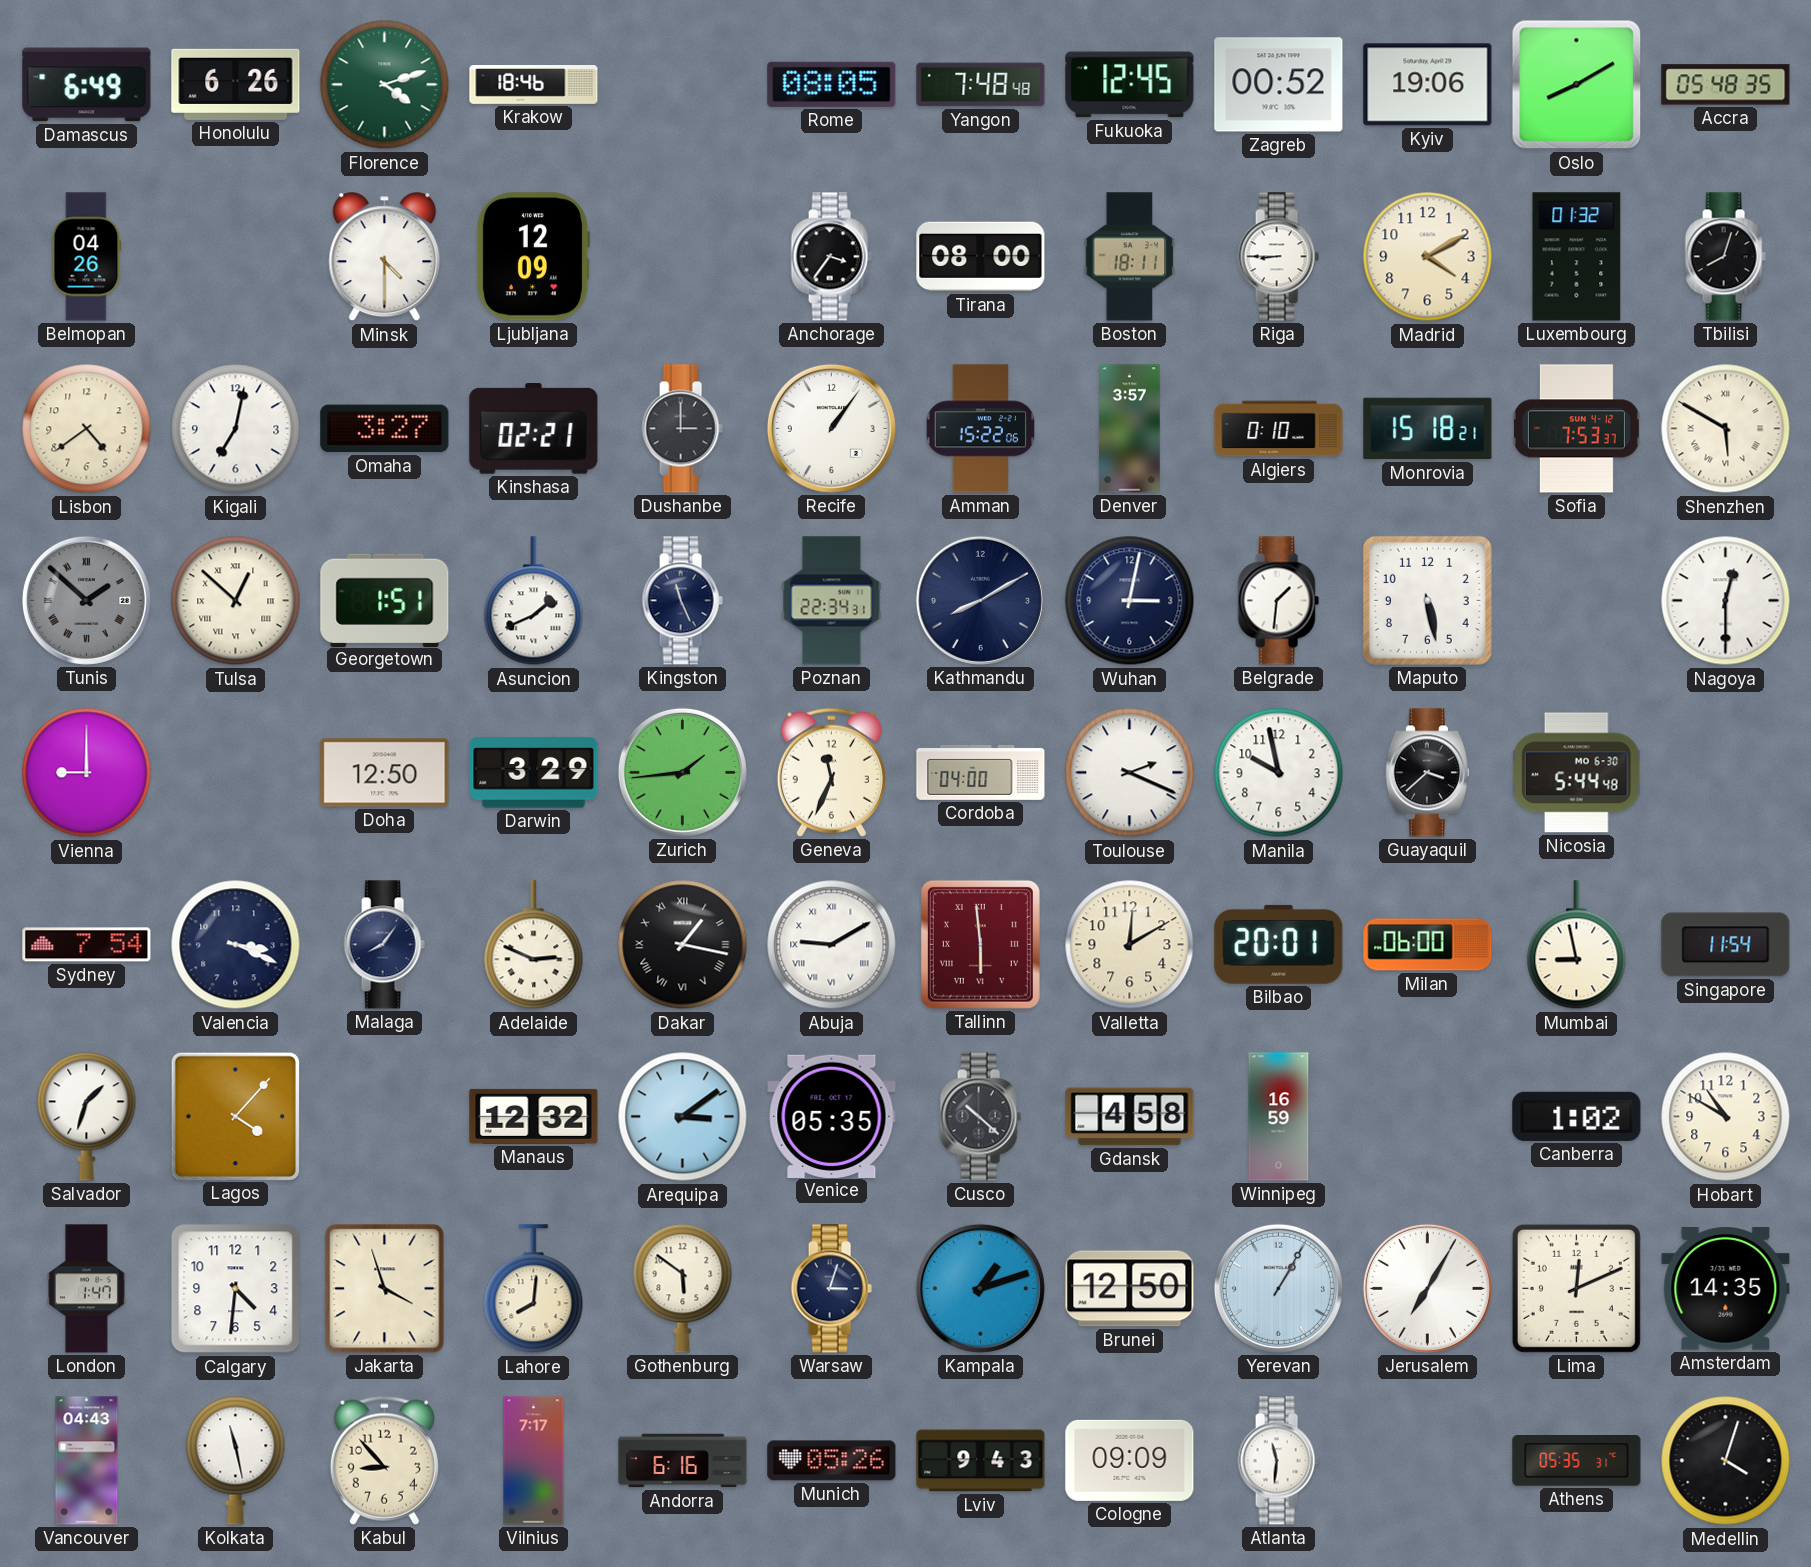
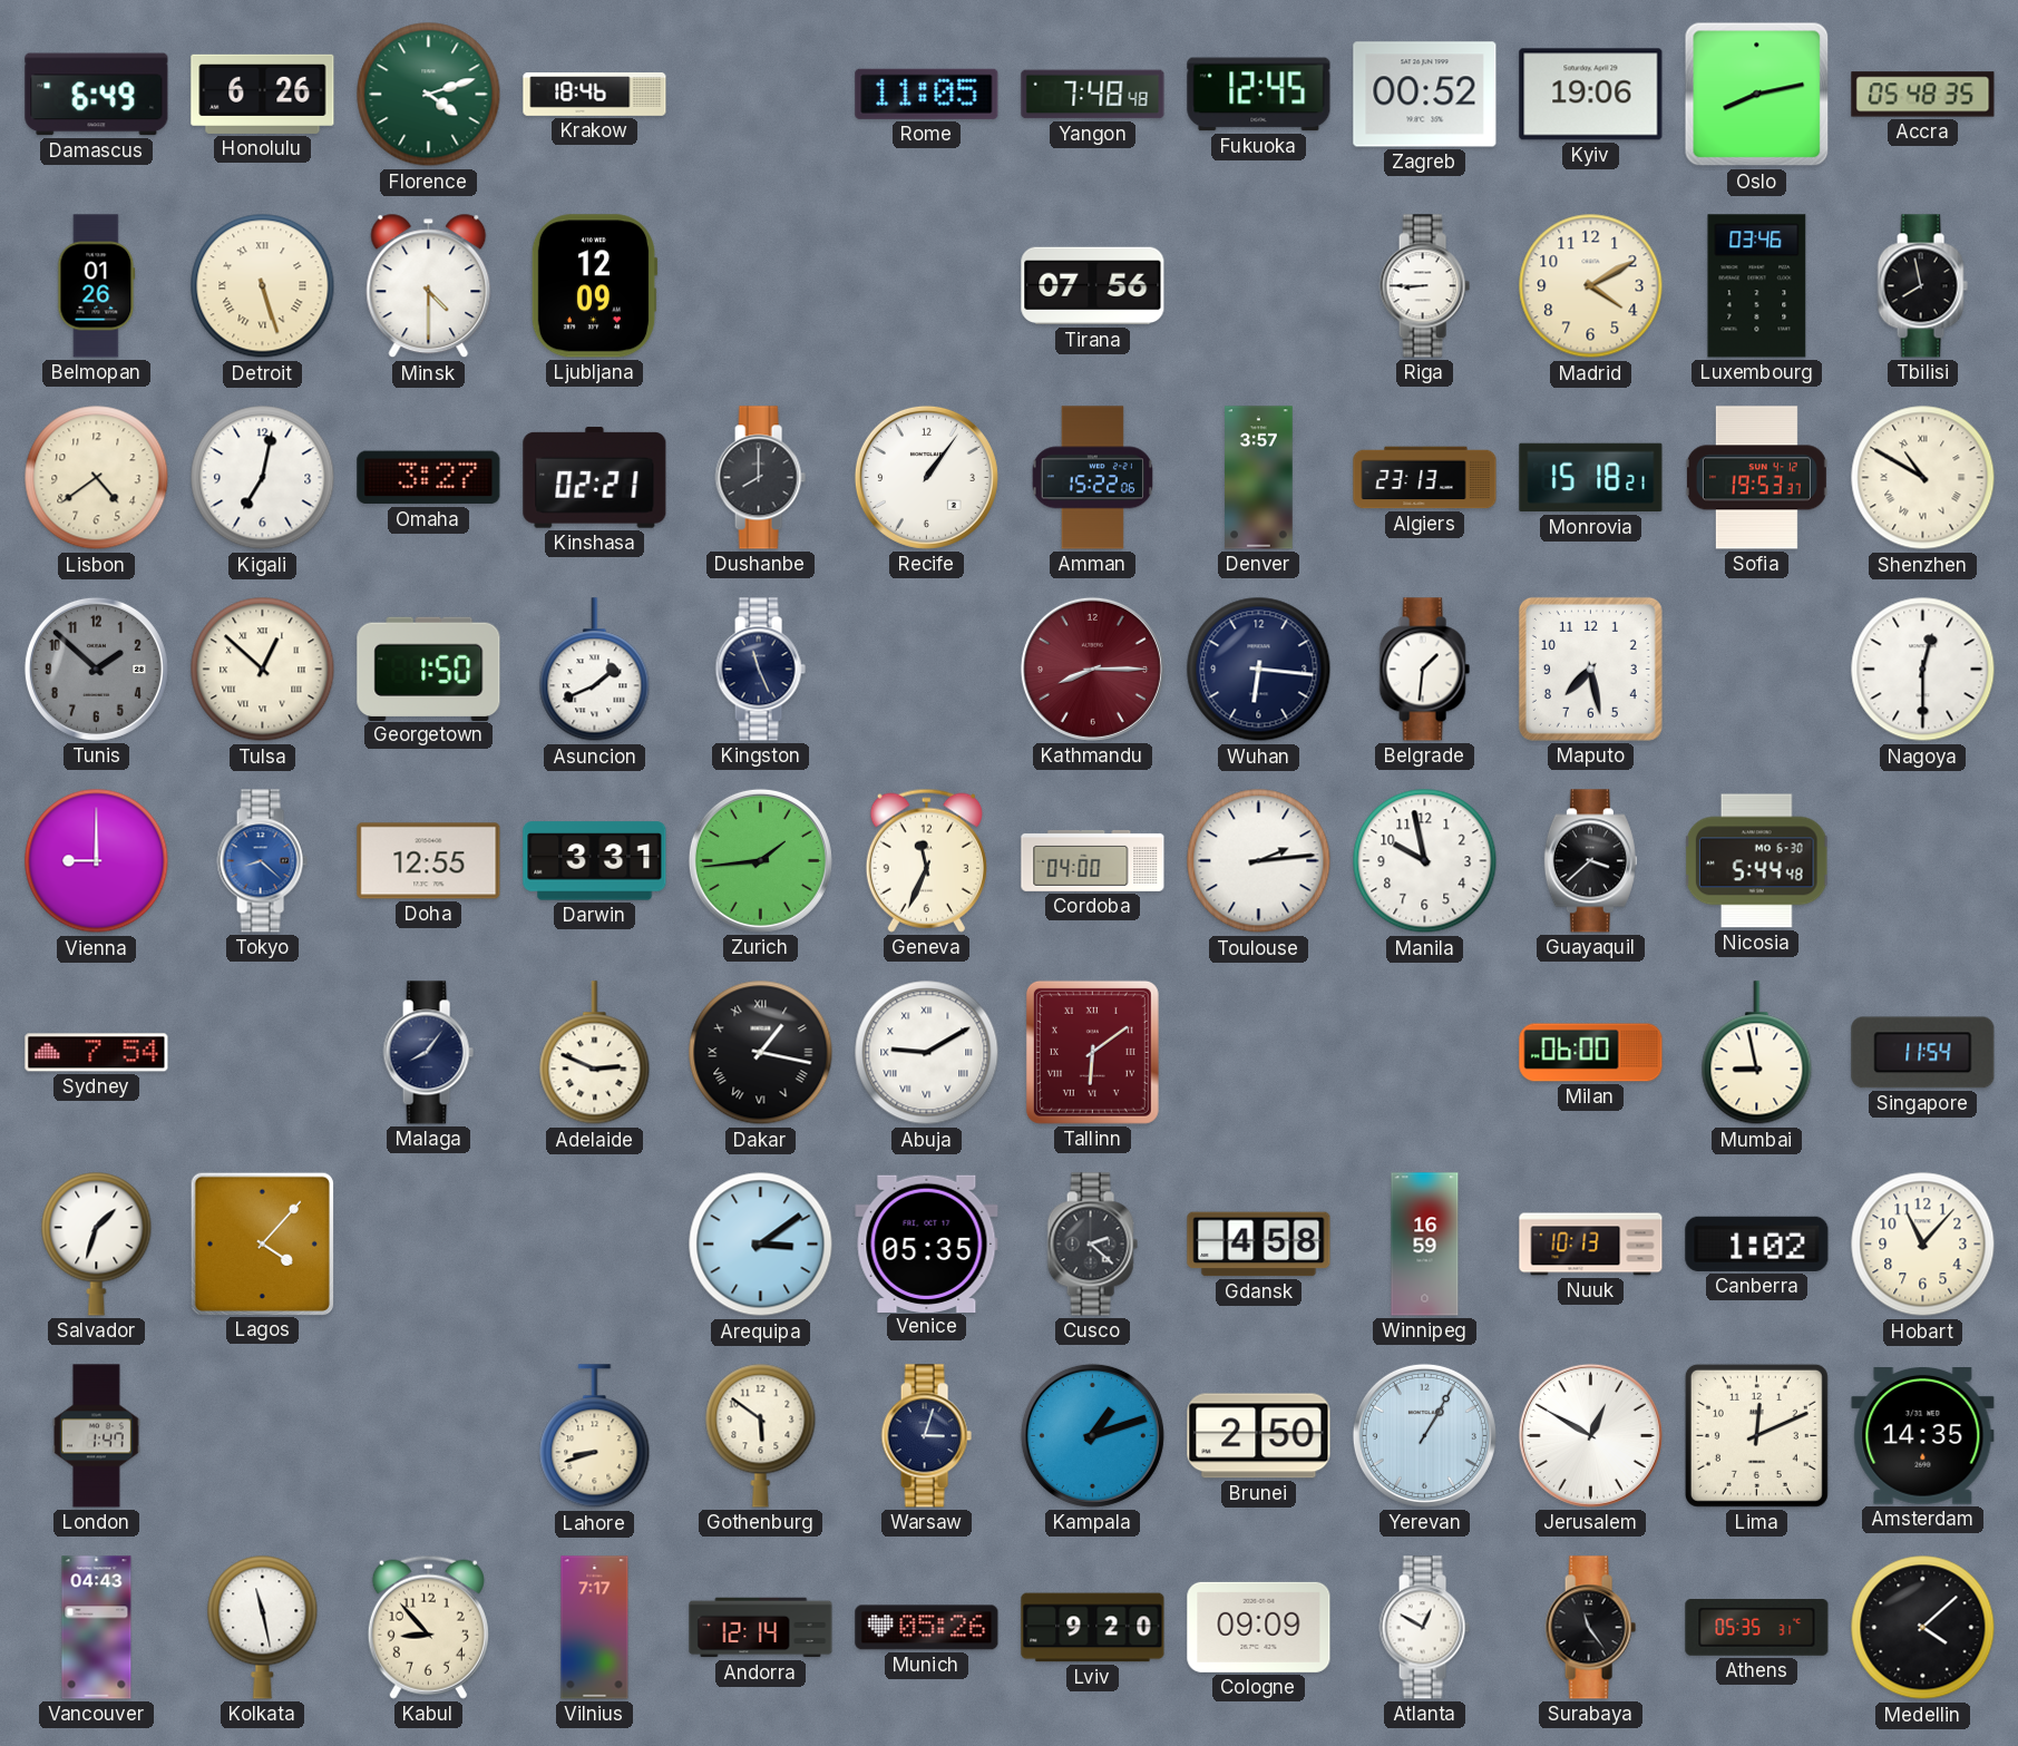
Rome: 08:05 -> 11:05
Oslo: 8:10 -> 8:13
Belmopan: 04:26 -> 01:26
Detroit: none -> 5:27
Anchorage: 3:36 -> none
Tirana: 08:00 -> 07:56
Boston: 18:11 -> none
Luxembourg: 01:32 -> 03:46
Tbilisi: 8:03 -> 7:58
Dushanbe: 3:00 -> 8:00
Algiers: 0:10 -> 23:13
Sofia: 7:53 -> 19:53
Shenzhen: 5:50 -> 10:50
Tunis numerals: Roman -> Arabic
Georgetown: 1:51 -> 1:50
Poznan: 22:34 -> none
Kathmandu: 8:10 -> 8:15
Kathmandu dial: navy -> burgundy
Wuhan: 3:02 -> 6:16
Maputo: 5:28 -> 7:28
Tokyo: none -> 8:22
Doha: 12:50 -> 12:55
Darwin: 3:29 -> 3:31
Toulouse: 2:19 -> 2:14
Valencia: 3:19 -> none
Tallinn: 5:59 -> 6:09
Valletta: 12:10 -> none
Bilbao: 20:01 -> none
Manaus: 12:32 -> none
Cusco: 10:22 -> 2:22
Nuuk: none -> 10:13
Hobart: 10:50 -> 11:07
Calgary: 4:31 -> none
Jakarta: 3:57 -> none
Lahore: 8:01 -> 8:42
Brunei: 12:50 -> 2:50
Jerusalem: 7:05 -> 12:50
Andorra: 6:16 -> 12:14
Lviv: 9:43 -> 9:20
Atlanta: 11:31 -> 12:50
Surabaya: none -> 11:24
Medellin: 4:03 -> 4:08
